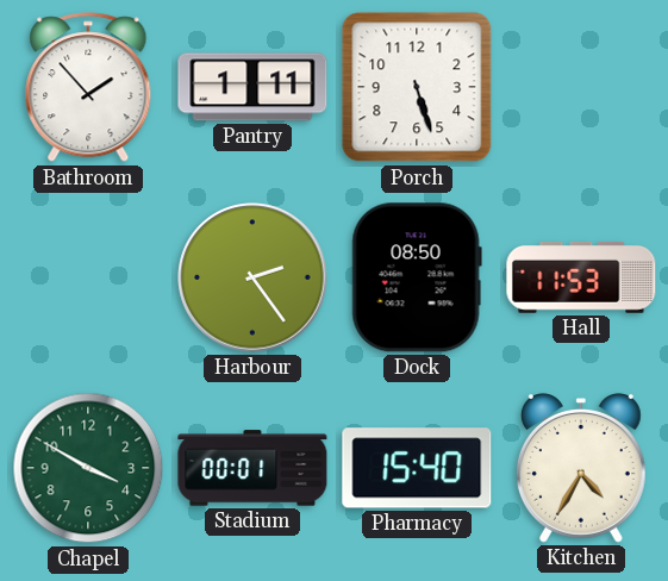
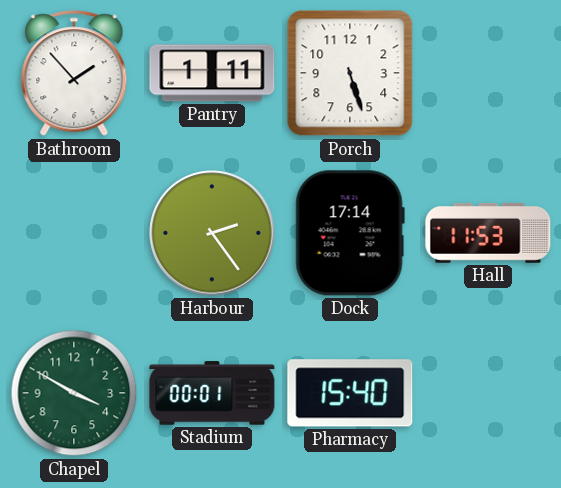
Dock: 08:50 -> 17:14
Kitchen: 4:35 -> none
